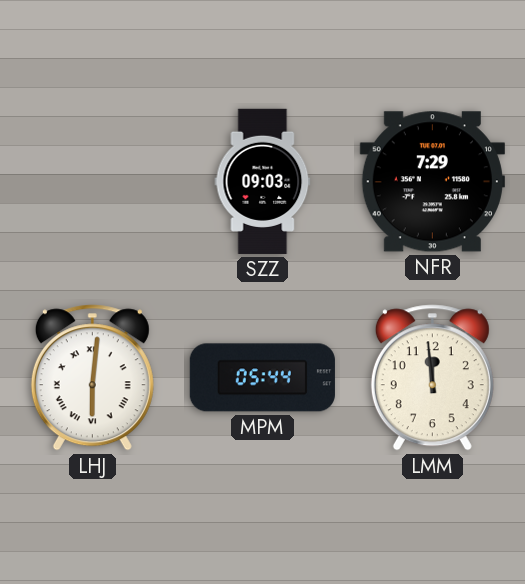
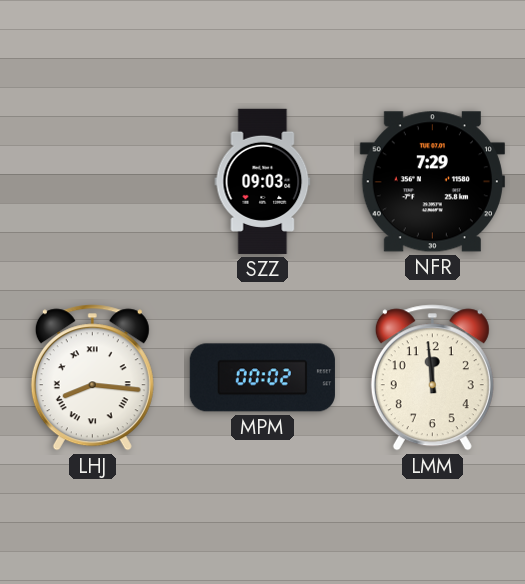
LHJ: 6:01 -> 8:16
MPM: 05:44 -> 00:02
